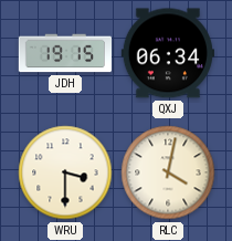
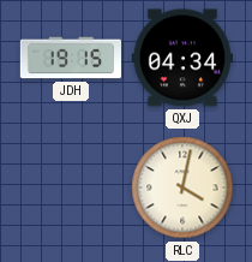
QXJ: 06:34 -> 04:34
WRU: 3:30 -> none
